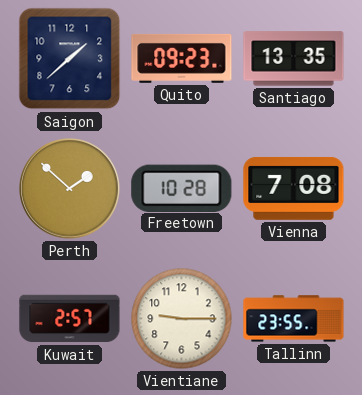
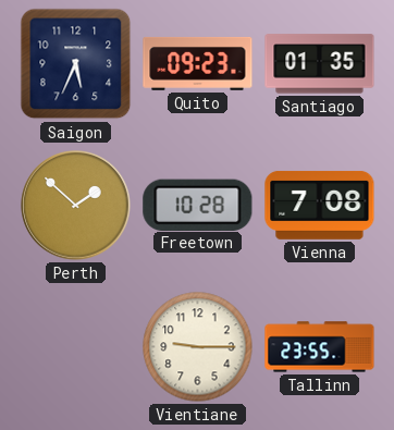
Saigon: 1:38 -> 5:34
Santiago: 13:35 -> 01:35
Kuwait: 2:57 -> none
